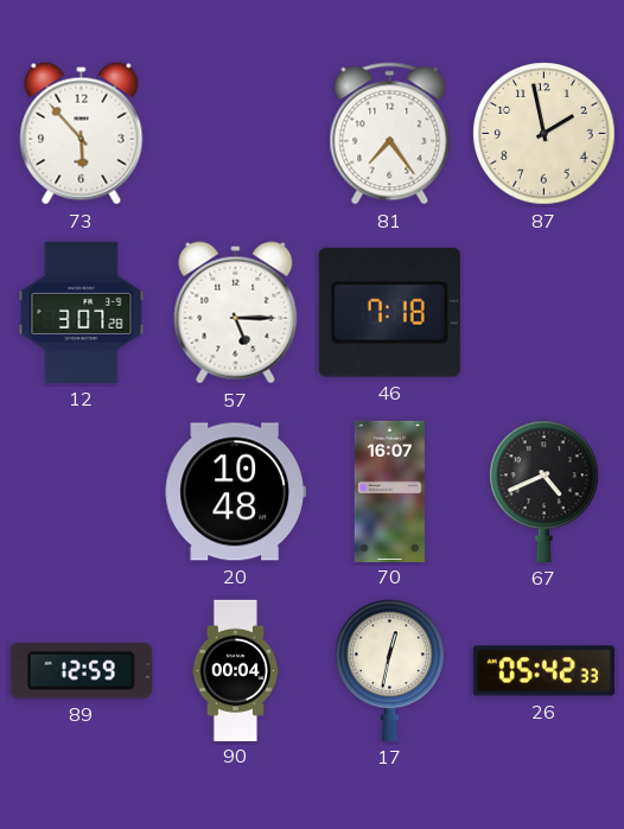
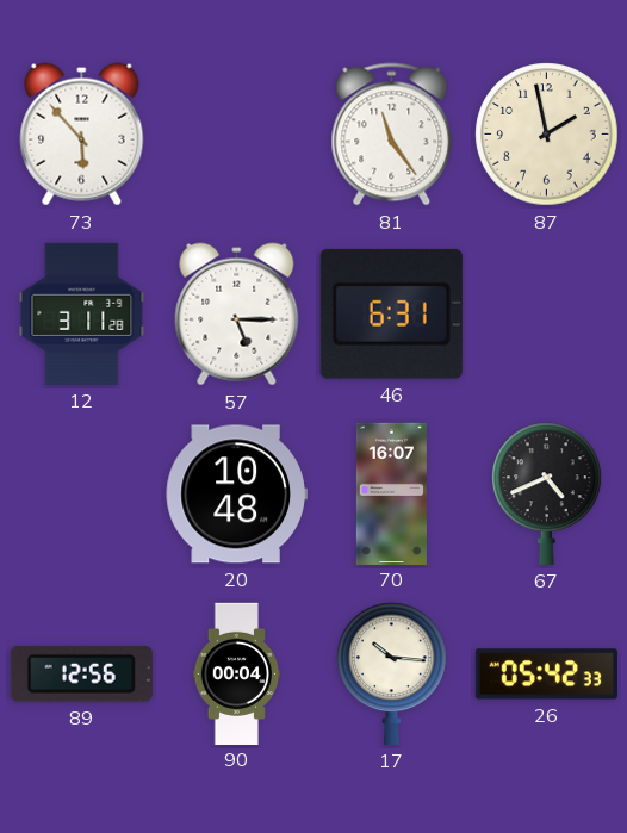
81: 7:24 -> 11:24
12: 3:07 -> 3:11
46: 7:18 -> 6:31
89: 12:59 -> 12:56
17: 12:32 -> 10:16
